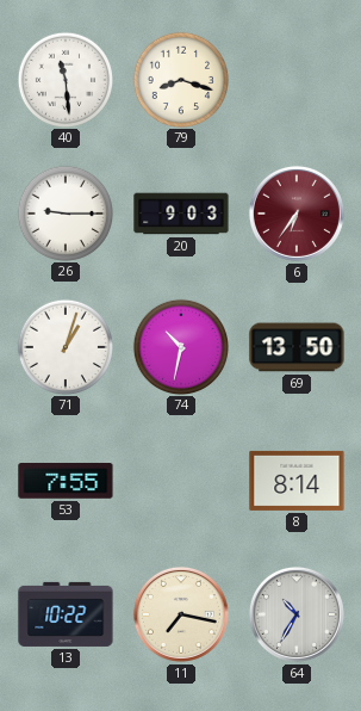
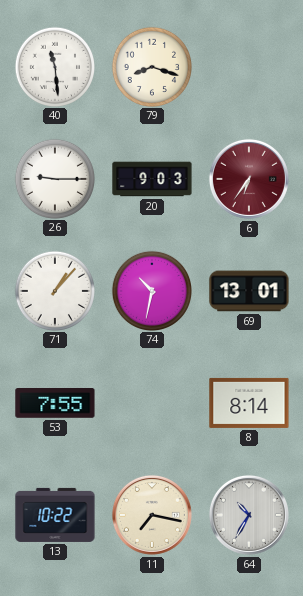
71: 1:03 -> 1:07
69: 13:50 -> 13:01
